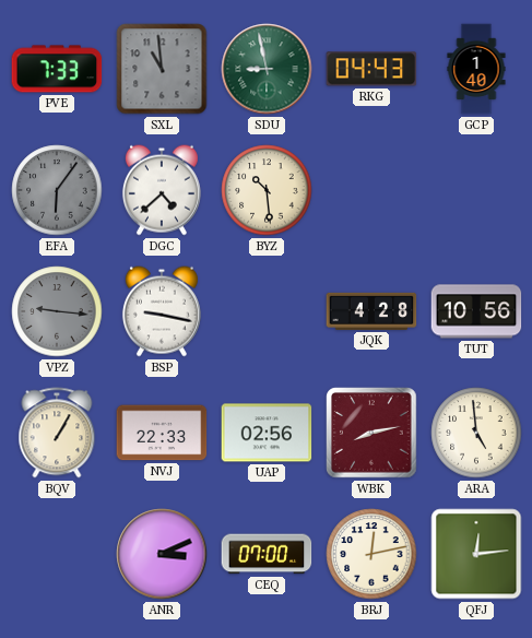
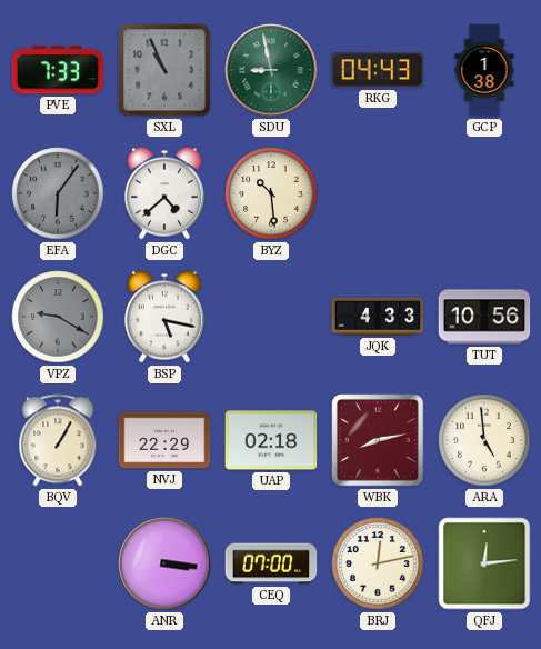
SXL: 10:59 -> 10:56
GCP: 1:40 -> 1:38
VPZ: 9:16 -> 9:20
BSP: 9:17 -> 5:17
JQK: 4:28 -> 4:33
NVJ: 22:33 -> 22:29
UAP: 02:56 -> 02:18
ANR: 3:11 -> 3:16
